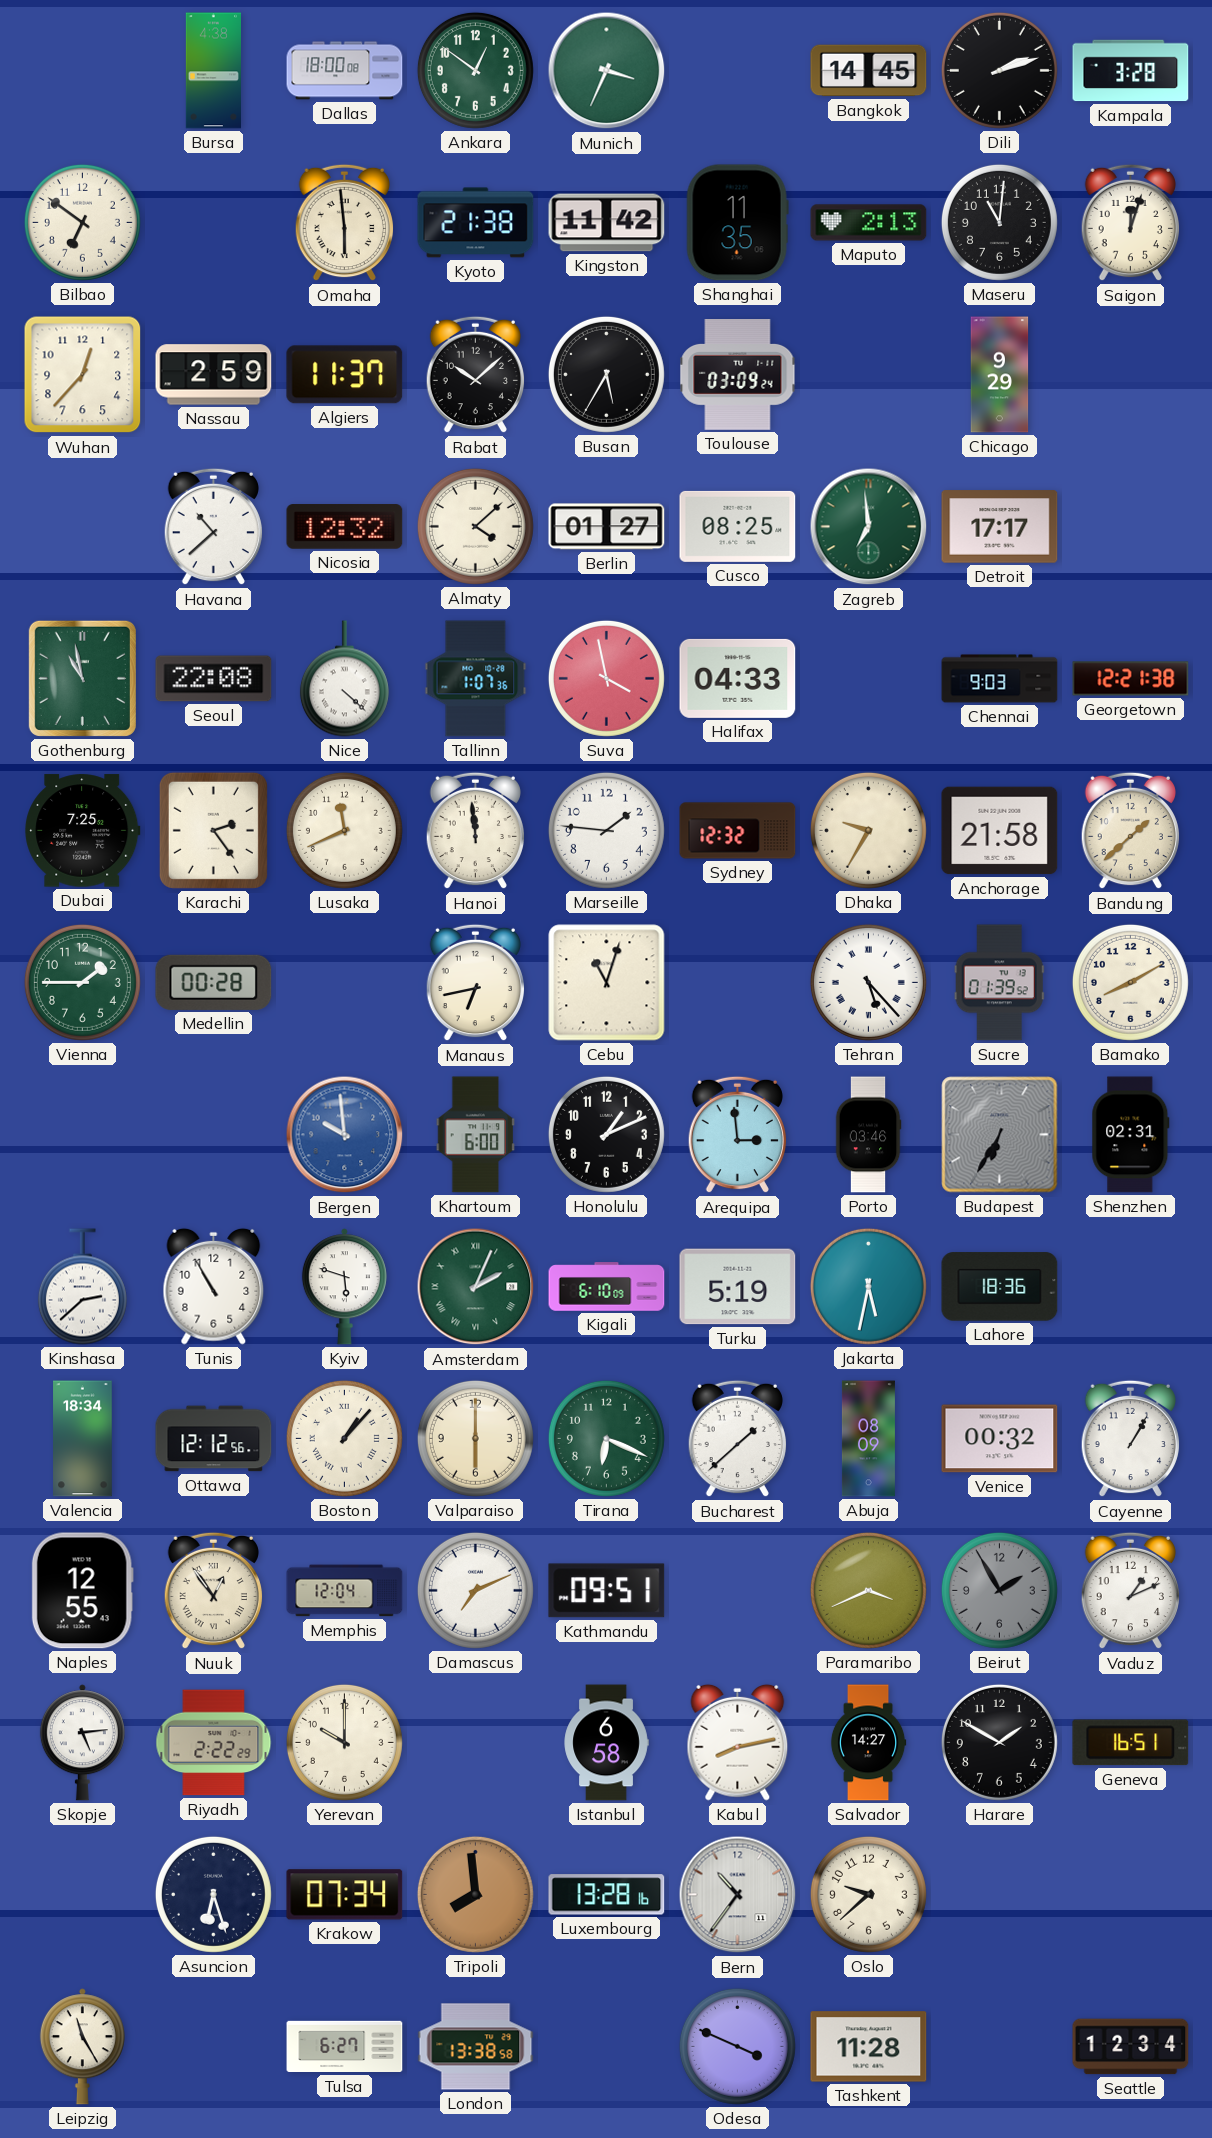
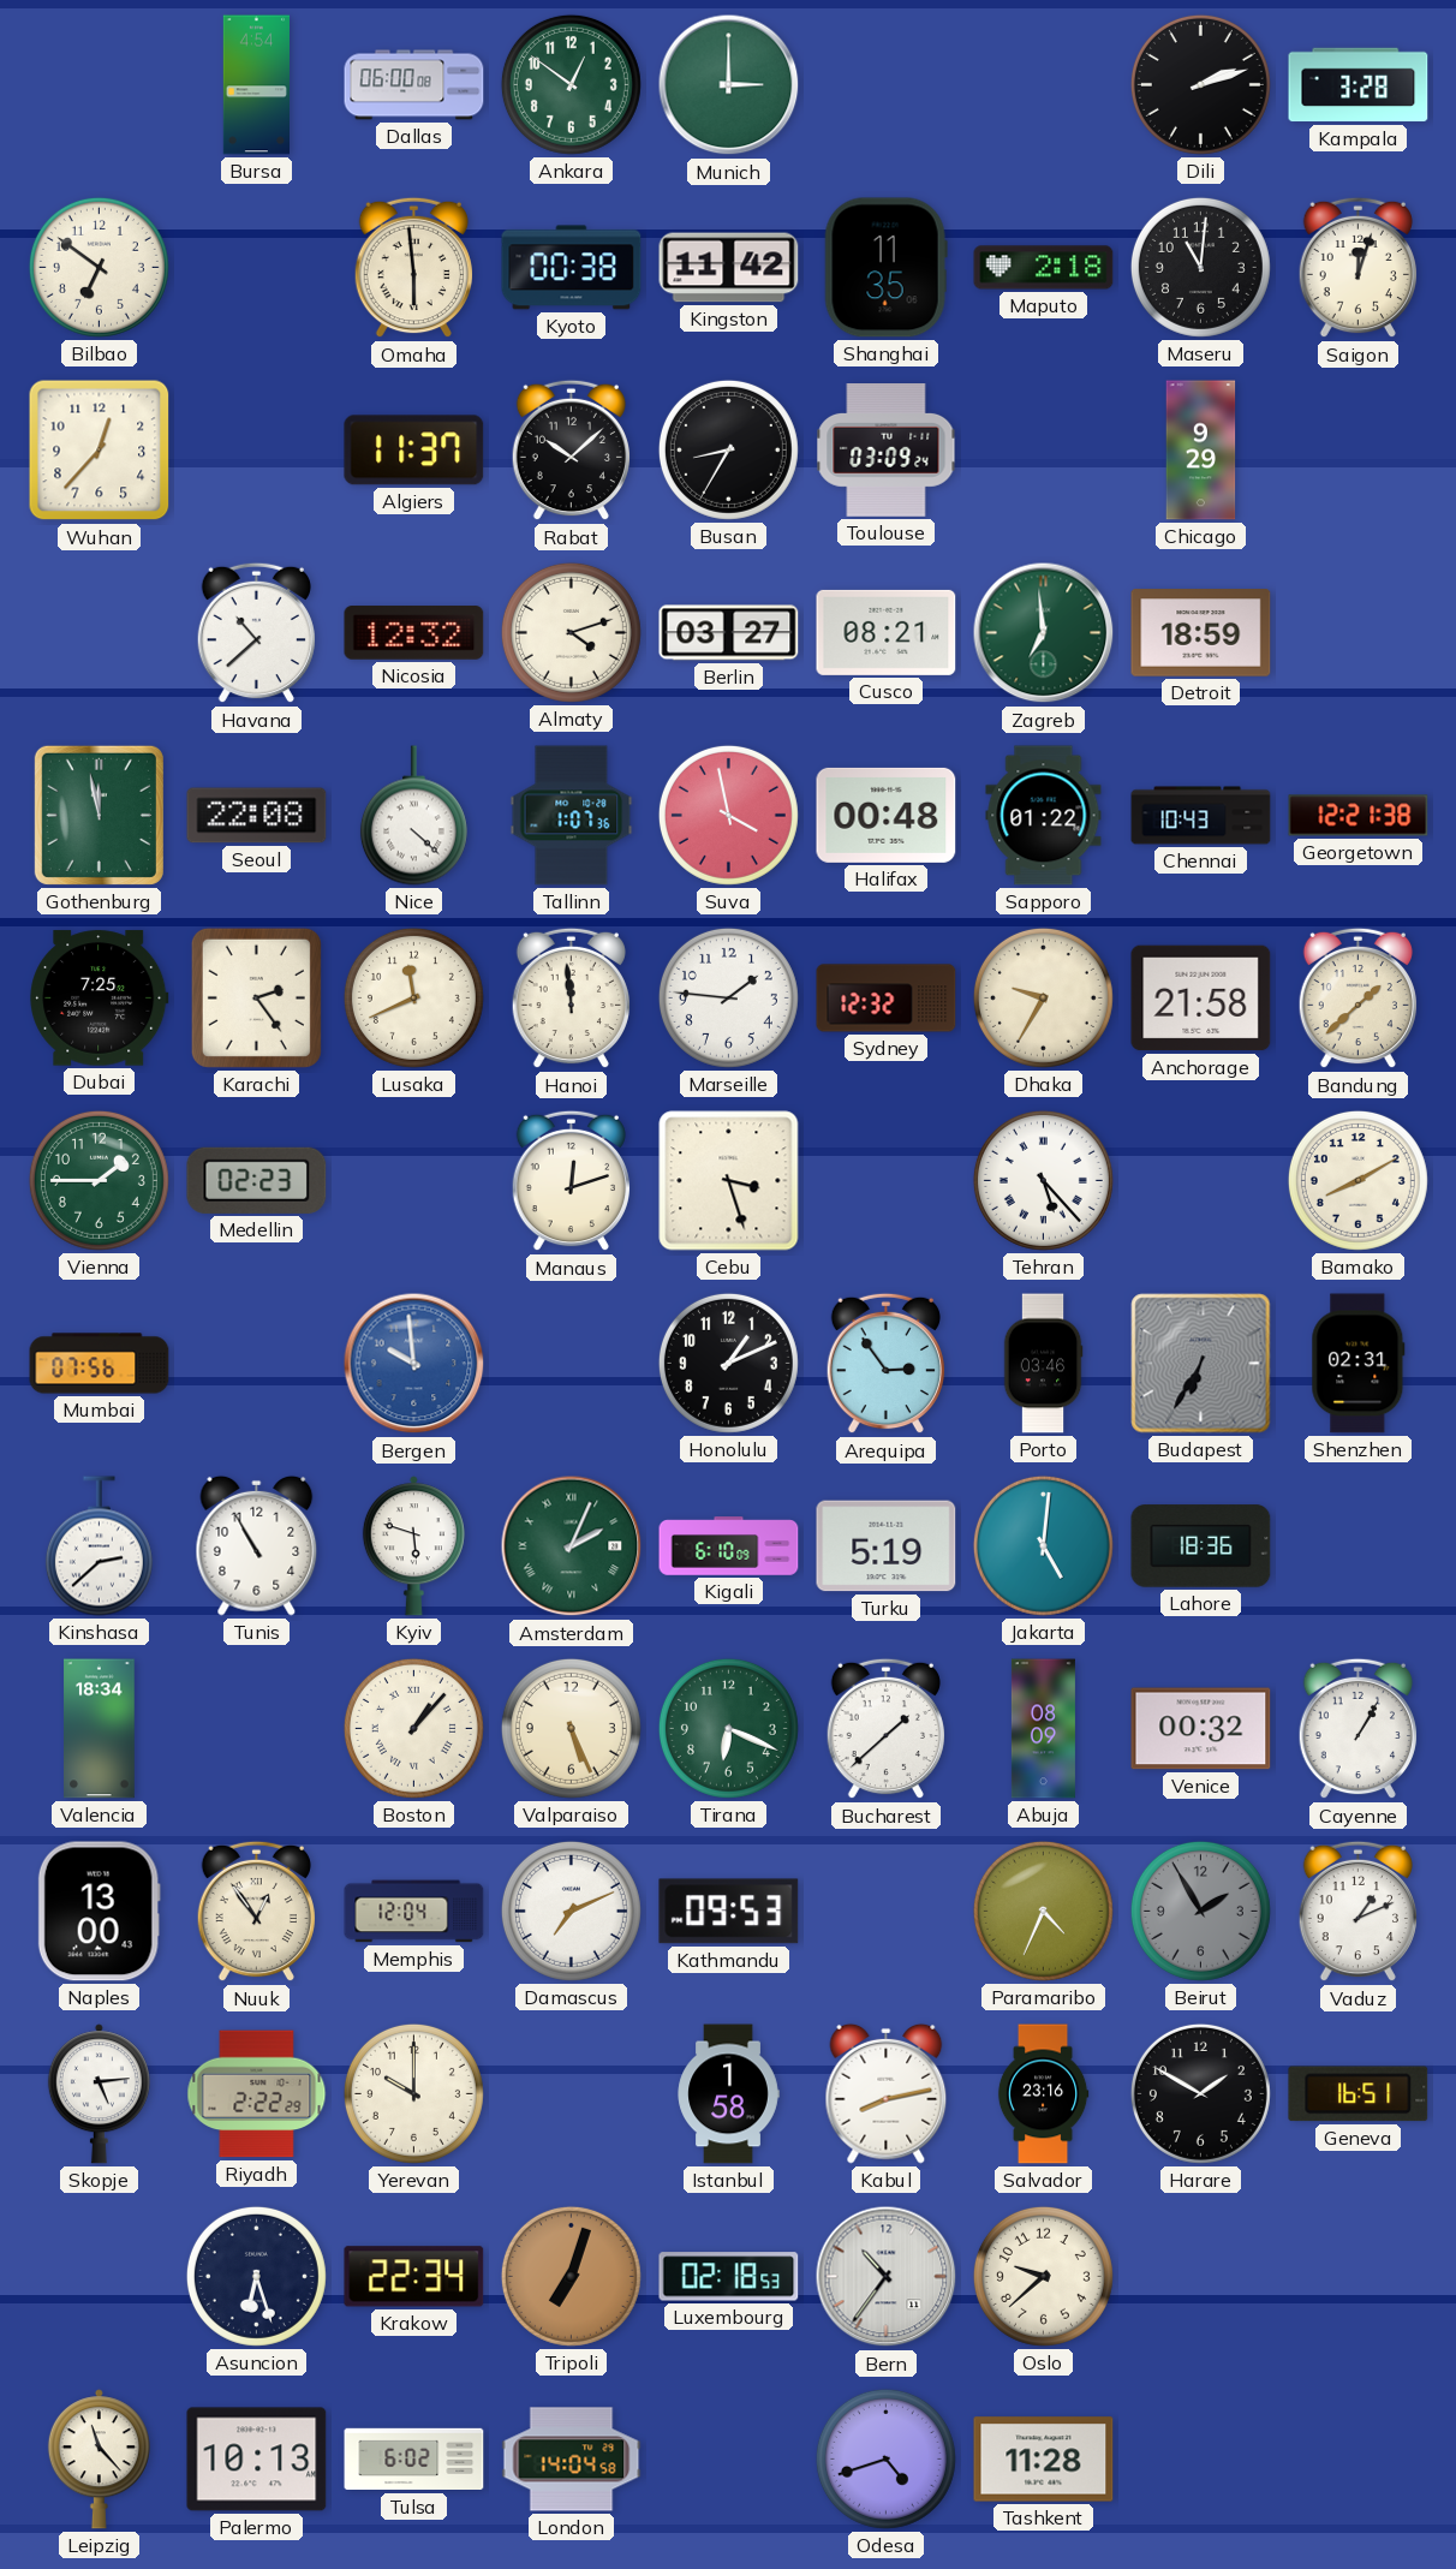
Bursa: 4:38 -> 4:54
Dallas: 18:00 -> 06:00
Munich: 3:34 -> 3:00
Bangkok: 14:45 -> none
Kyoto: 21:38 -> 00:38
Maputo: 2:13 -> 2:18
Nassau: 2:59 -> none
Busan: 5:35 -> 8:35
Almaty: 4:08 -> 4:12
Berlin: 01:27 -> 03:27
Cusco: 08:25 -> 08:21
Detroit: 17:17 -> 18:59
Gothenburg: 10:58 -> 11:58
Halifax: 04:33 -> 00:48
Sapporo: none -> 01:22
Chennai: 9:03 -> 10:43
Medellin: 00:28 -> 02:23
Manaus: 6:43 -> 12:12
Cebu: 11:03 -> 3:27
Sucre: 01:39 -> none
Mumbai: none -> 07:56
Khartoum: 6:00 -> none
Arequipa: 2:59 -> 2:54
Jakarta: 5:32 -> 5:01
Ottawa: 12:12 -> none
Valparaiso: 6:00 -> 5:26
Naples: 12:55 -> 13:00
Kathmandu: 09:51 -> 09:53
Paramaribo: 3:41 -> 4:34
Istanbul: 6:58 -> 1:58
Salvador: 14:27 -> 23:16
Krakow: 07:34 -> 22:34
Tripoli: 7:59 -> 7:03
Luxembourg: 13:28 -> 02:18
Leipzig: 11:25 -> 11:23
Palermo: none -> 10:13
Tulsa: 6:27 -> 6:02
London: 13:38 -> 14:04
Odesa: 3:49 -> 4:42
Seattle: 12:34 -> none
